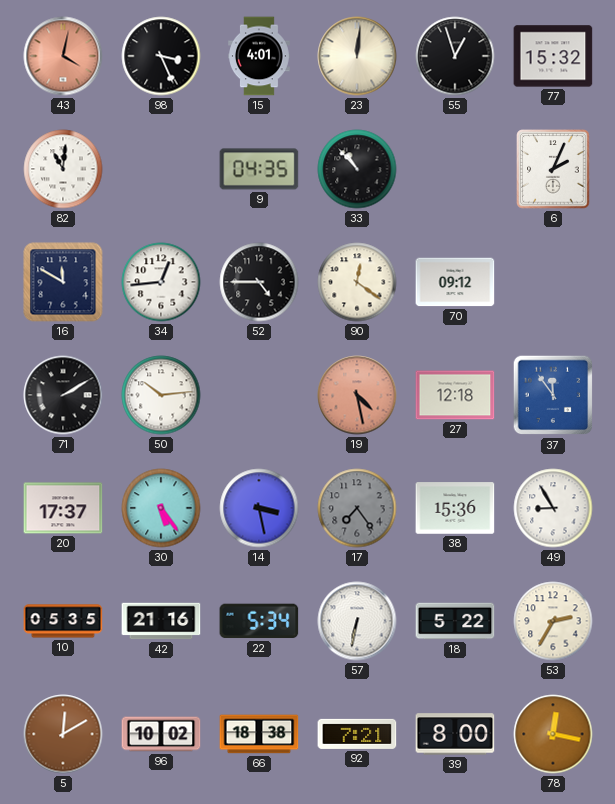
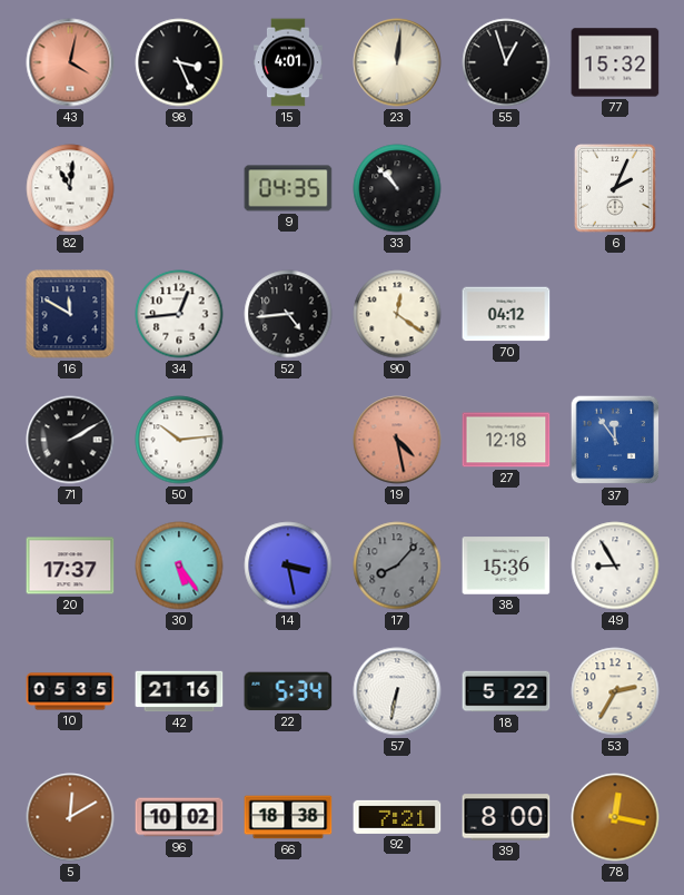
52: 4:45 -> 4:44
70: 09:12 -> 04:12
17: 7:24 -> 8:07
